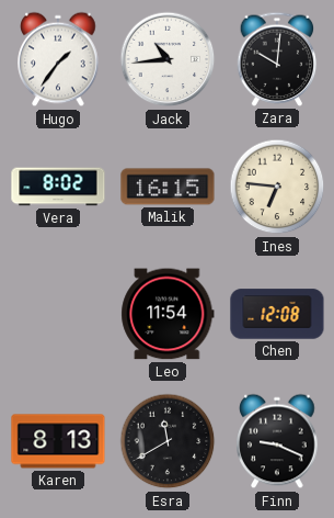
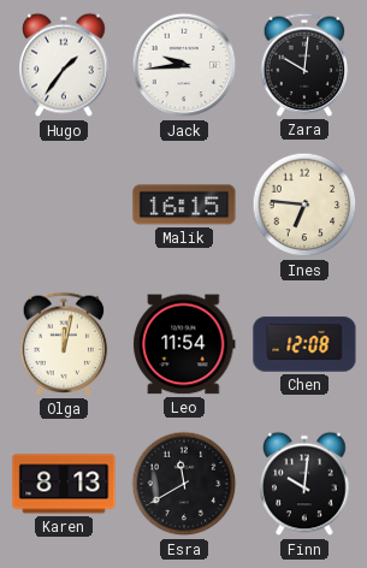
Jack: 10:44 -> 9:44
Vera: 8:02 -> none
Olga: none -> 12:02
Finn: 9:19 -> 10:01
